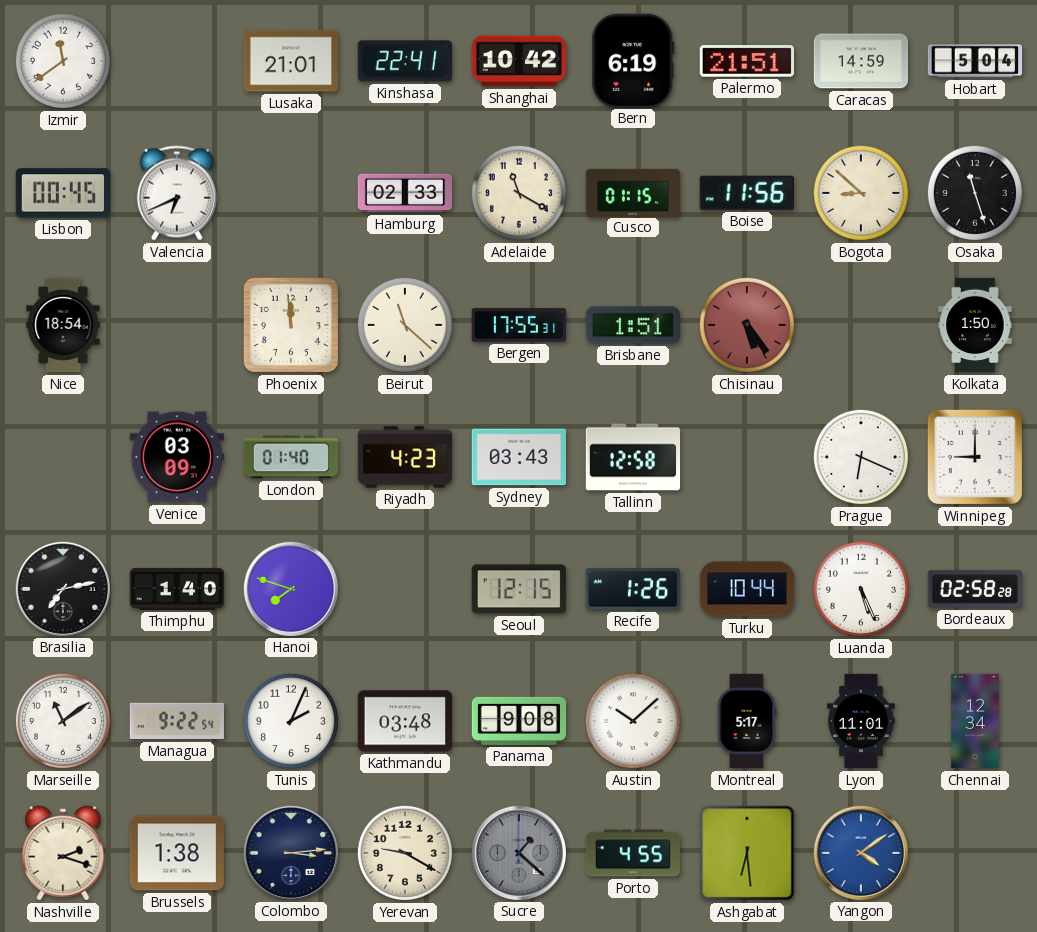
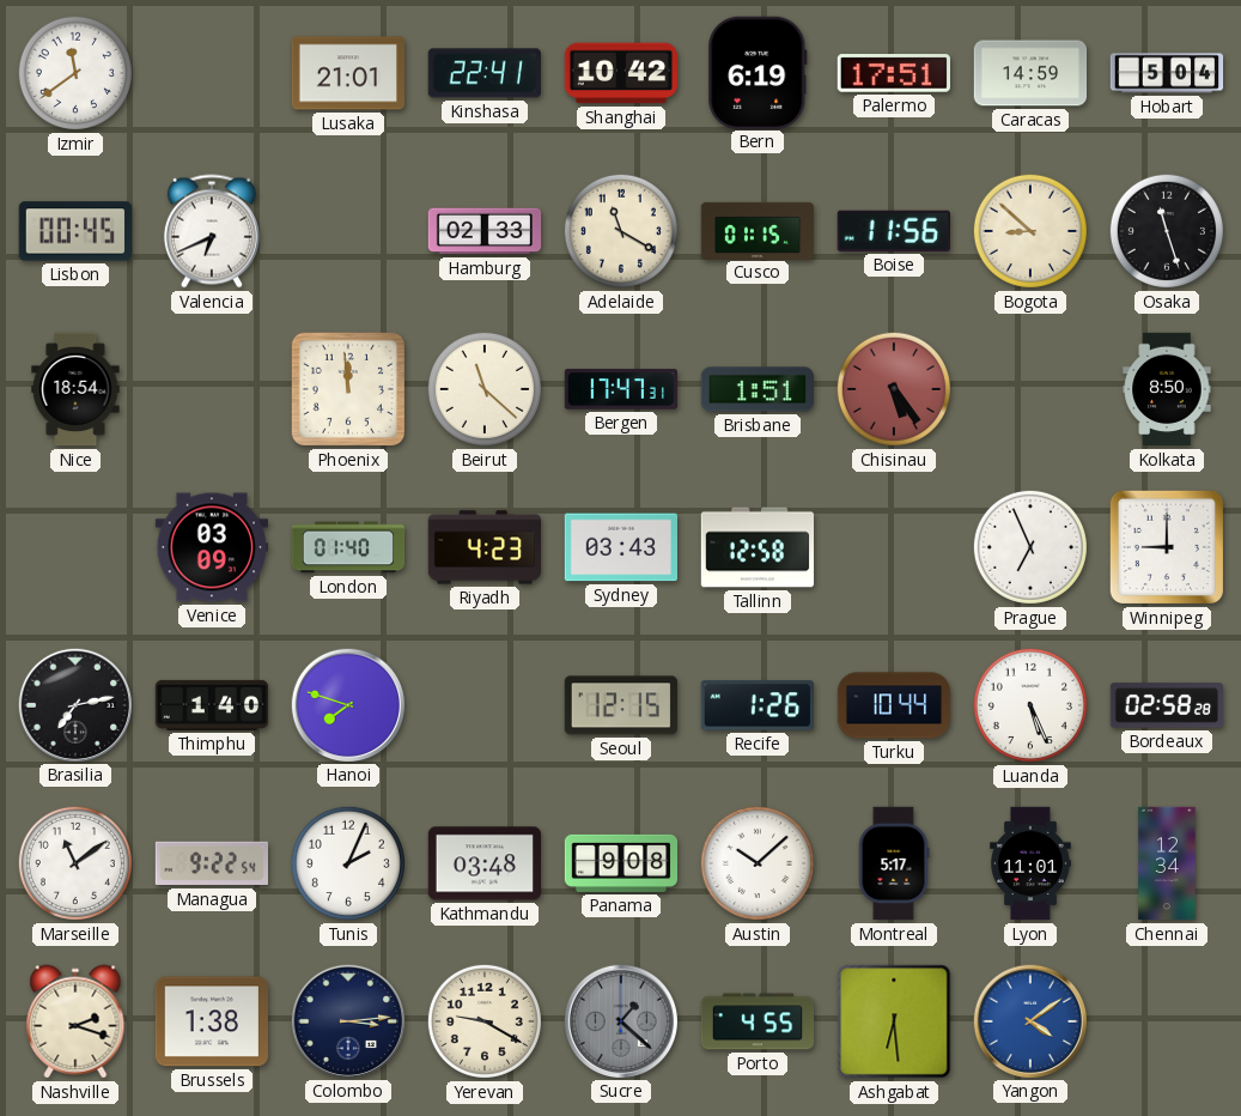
Palermo: 21:51 -> 17:51
Bergen: 17:55 -> 17:47
Kolkata: 1:50 -> 8:50
Prague: 6:19 -> 6:56
